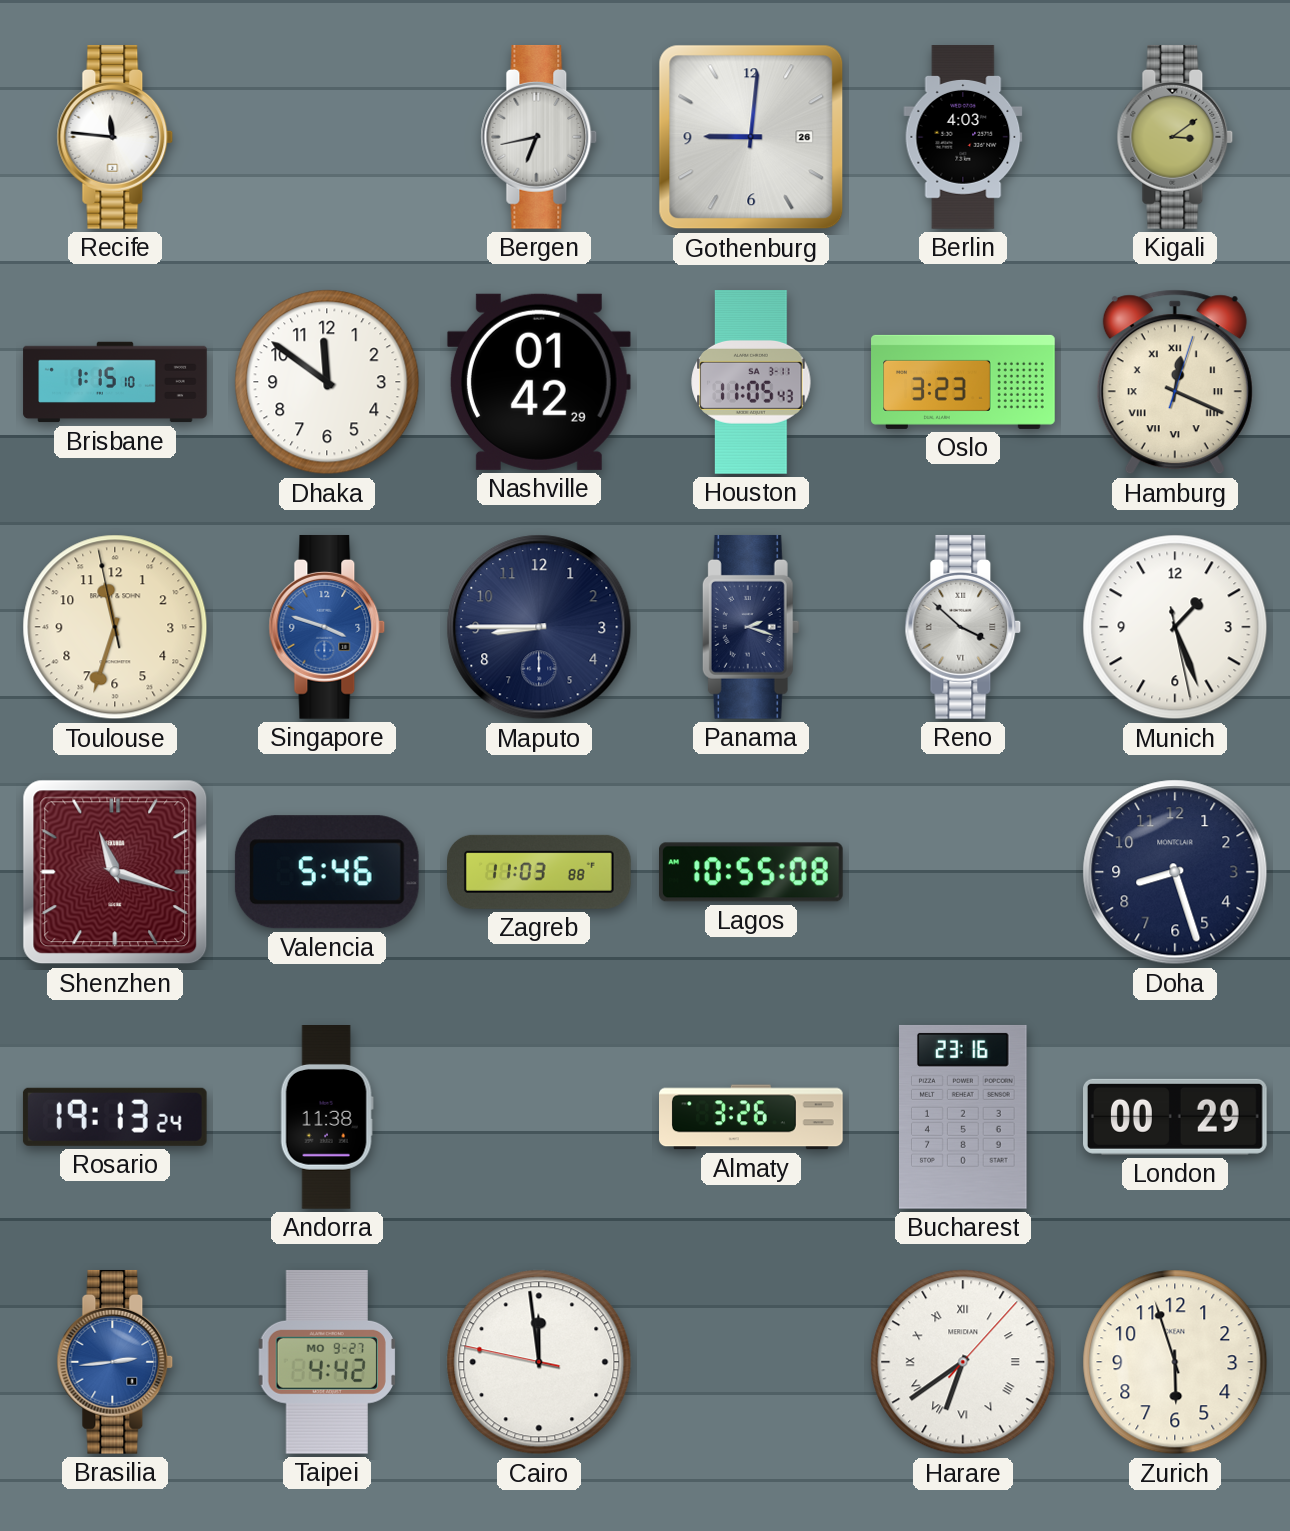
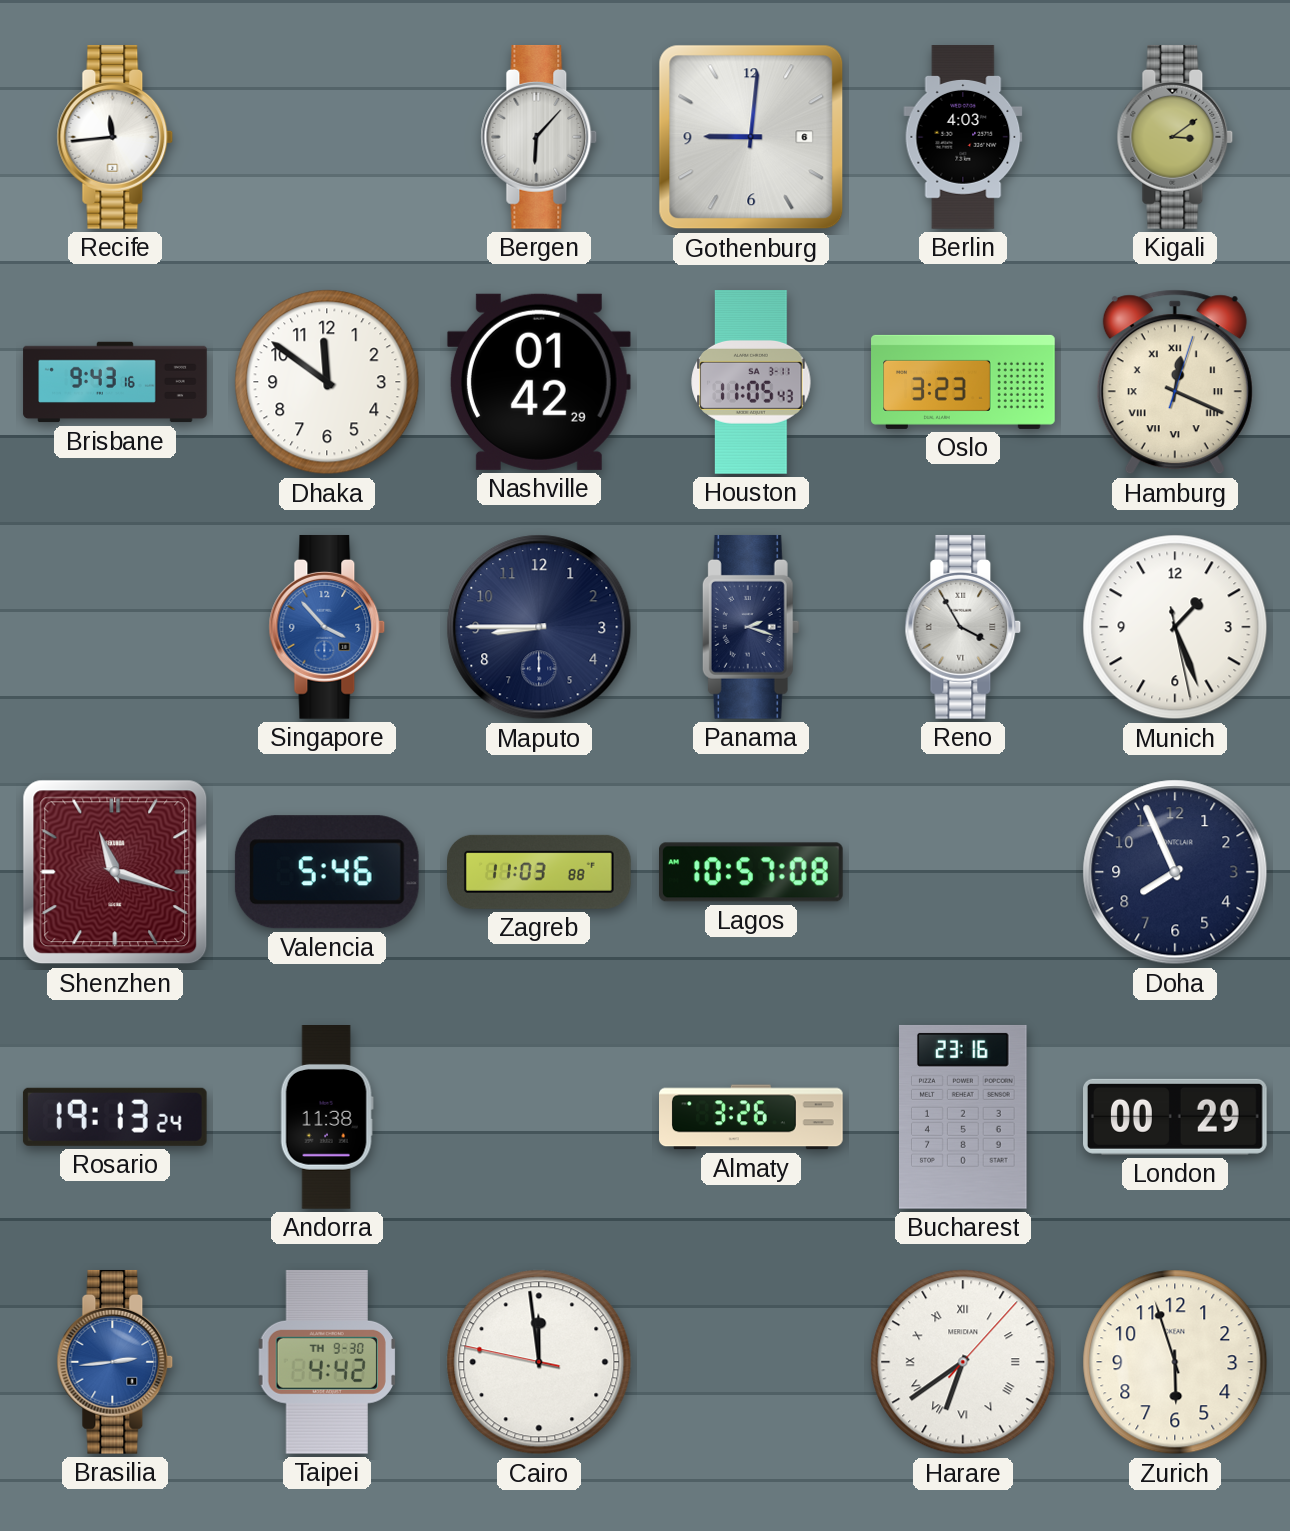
Recife: 11:46 -> 11:44
Bergen: 6:43 -> 6:07
Gothenburg date: 26 -> 6
Brisbane: 1:15 -> 9:43
Toulouse: 11:32 -> none
Singapore: 3:48 -> 3:53
Reno: 3:52 -> 3:55
Lagos: 10:55 -> 10:57
Doha: 8:27 -> 7:56
Taipei date: MO 9-27 -> TH 9-30
